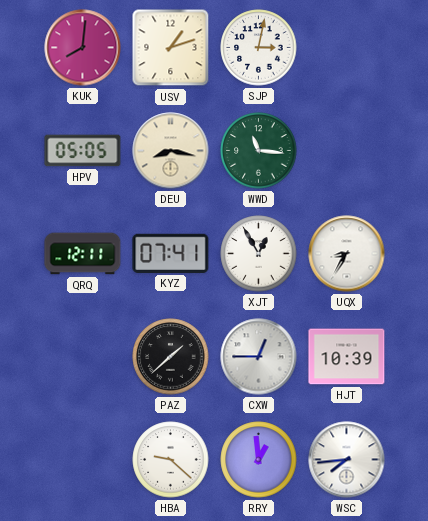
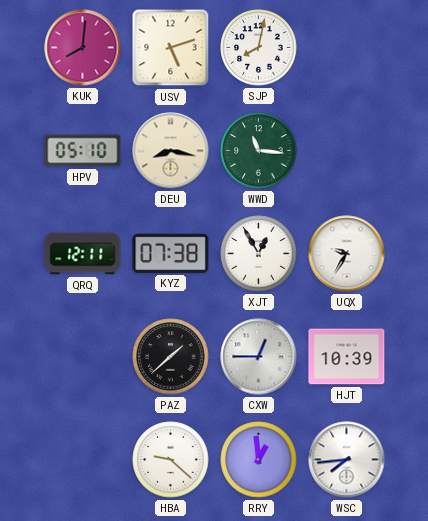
USV: 1:12 -> 5:12
SJP: 3:02 -> 8:02
HPV: 05:05 -> 05:10
KYZ: 07:41 -> 07:38
UQX: 8:35 -> 9:35
